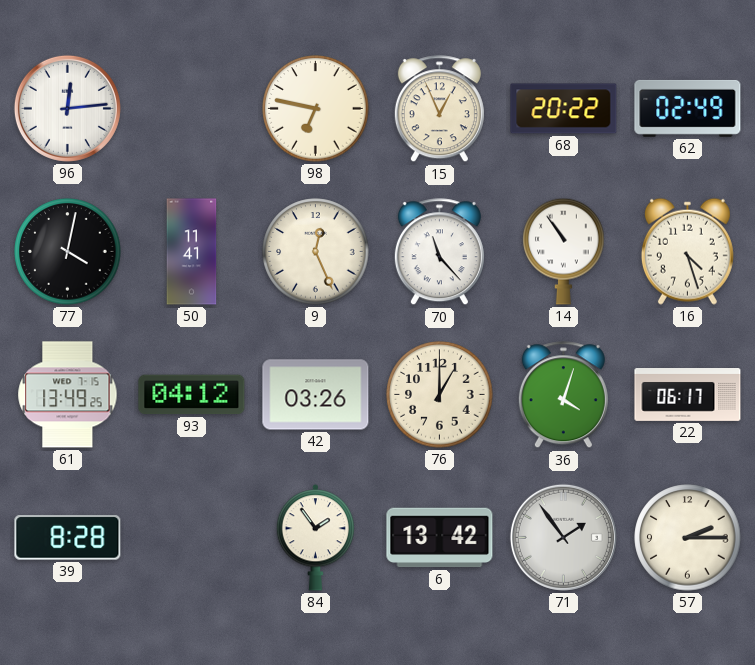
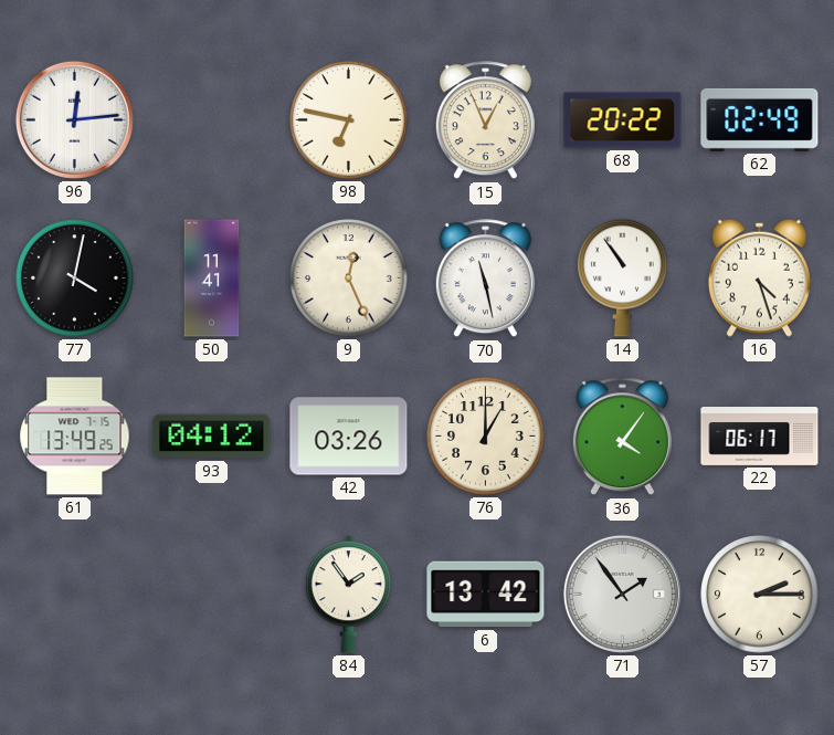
70: 11:23 -> 11:28
36: 4:03 -> 4:06
39: 8:28 -> none
